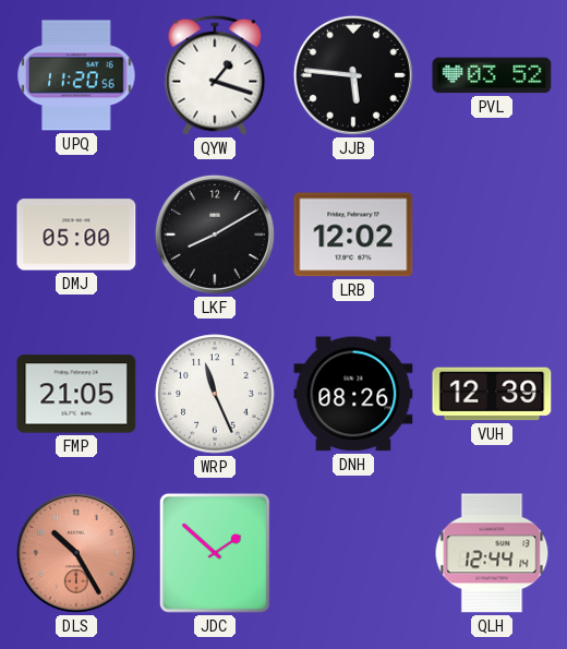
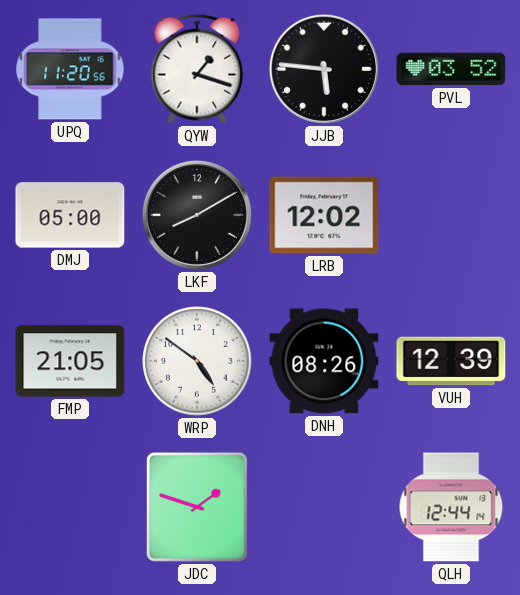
WRP: 11:26 -> 4:51
DLS: 10:25 -> none
JDC: 1:52 -> 1:48
